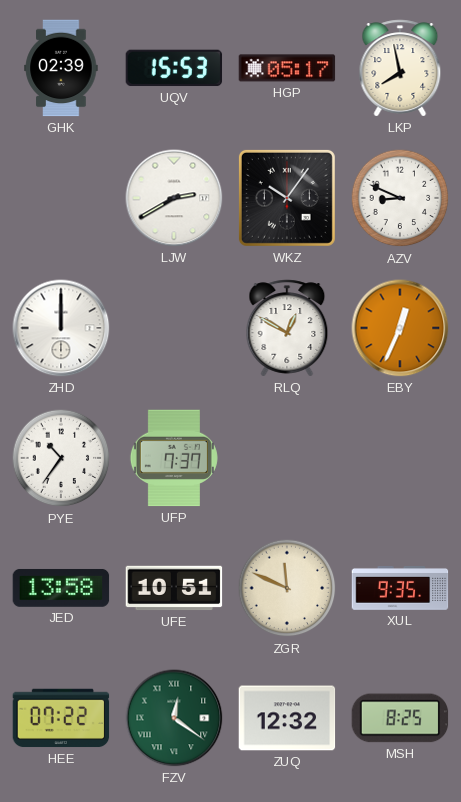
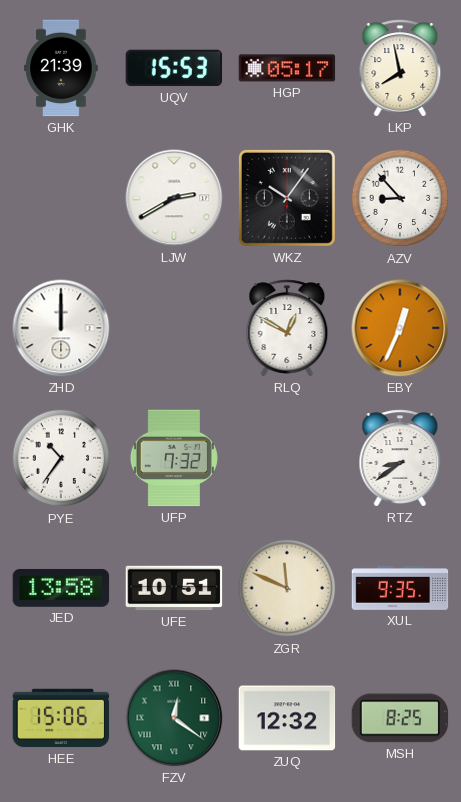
GHK: 02:39 -> 21:39
AZV: 8:49 -> 8:53
UFP: 7:37 -> 7:32
RTZ: none -> 8:39
HEE: 07:22 -> 15:06
